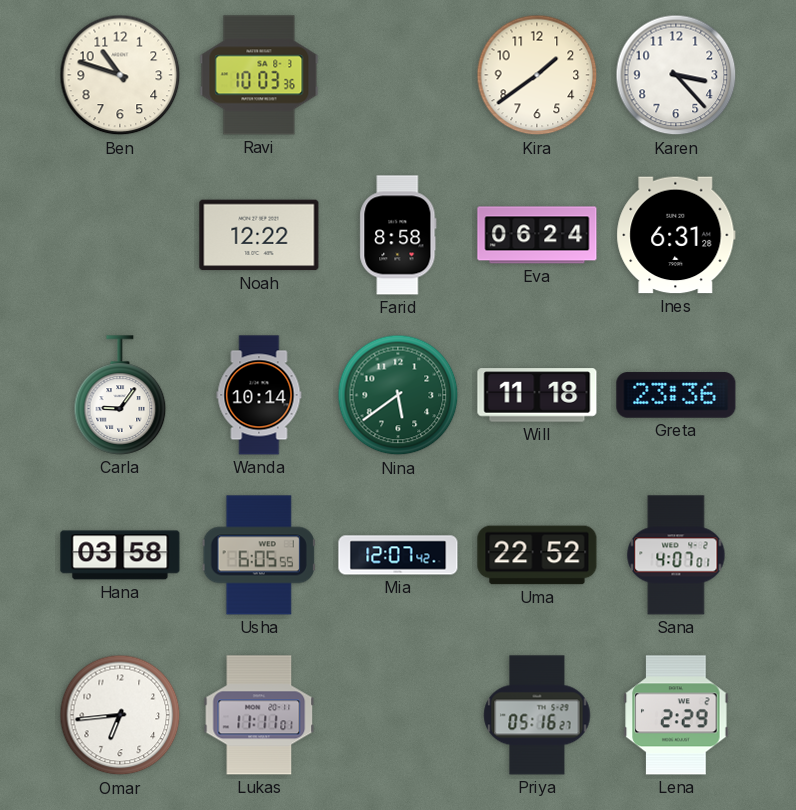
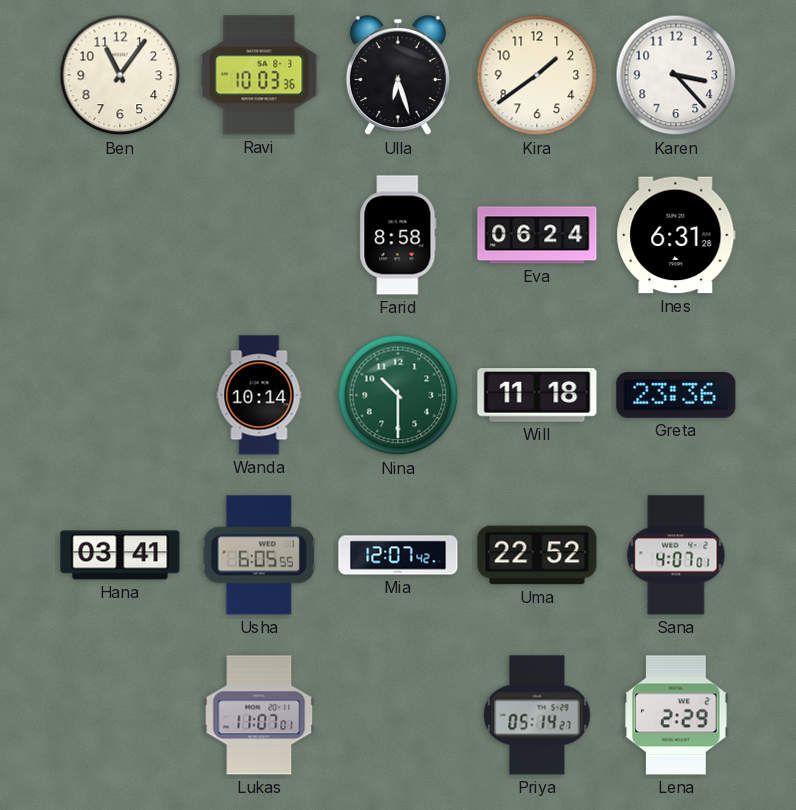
Ben: 10:48 -> 11:06
Ulla: none -> 6:27
Noah: 12:22 -> none
Carla: 9:06 -> none
Nina: 5:39 -> 10:30
Hana: 03:58 -> 03:41
Omar: 6:44 -> none
Lukas: 11:11 -> 11:07
Priya: 05:16 -> 05:14
